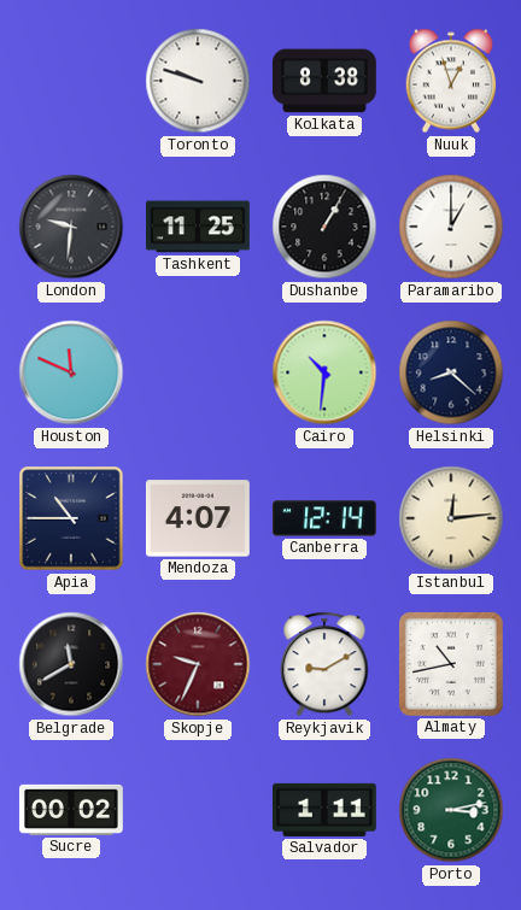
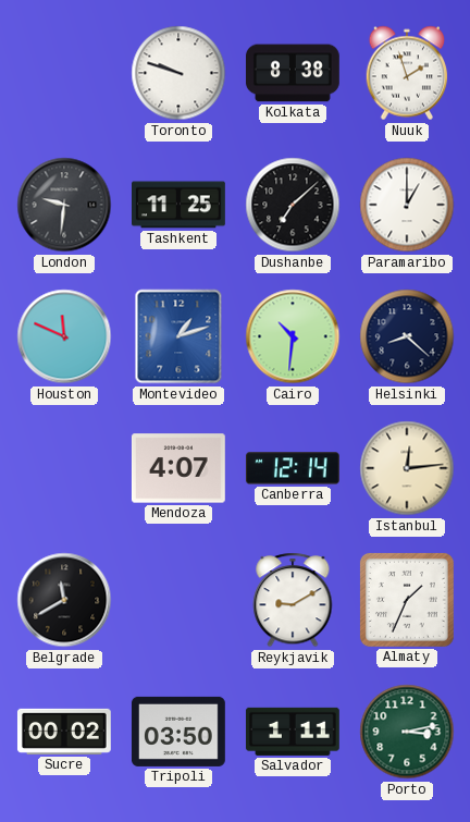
Nuuk: 12:57 -> 1:57
Dushanbe: 1:05 -> 7:08
Montevideo: none -> 1:12
Apia: 10:45 -> none
Skopje: 9:34 -> none
Almaty: 10:43 -> 1:34
Tripoli: none -> 03:50
